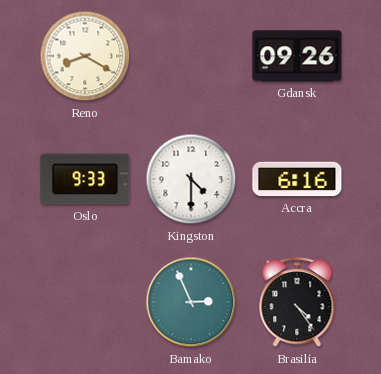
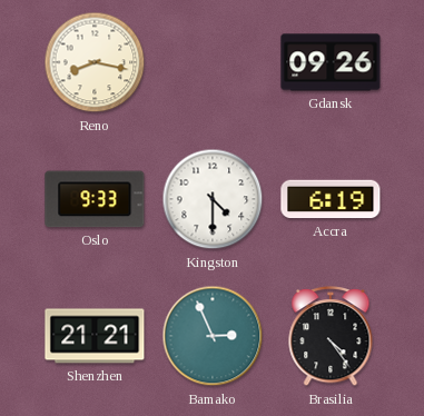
Reno: 8:20 -> 8:17
Accra: 6:16 -> 6:19
Shenzhen: none -> 21:21
